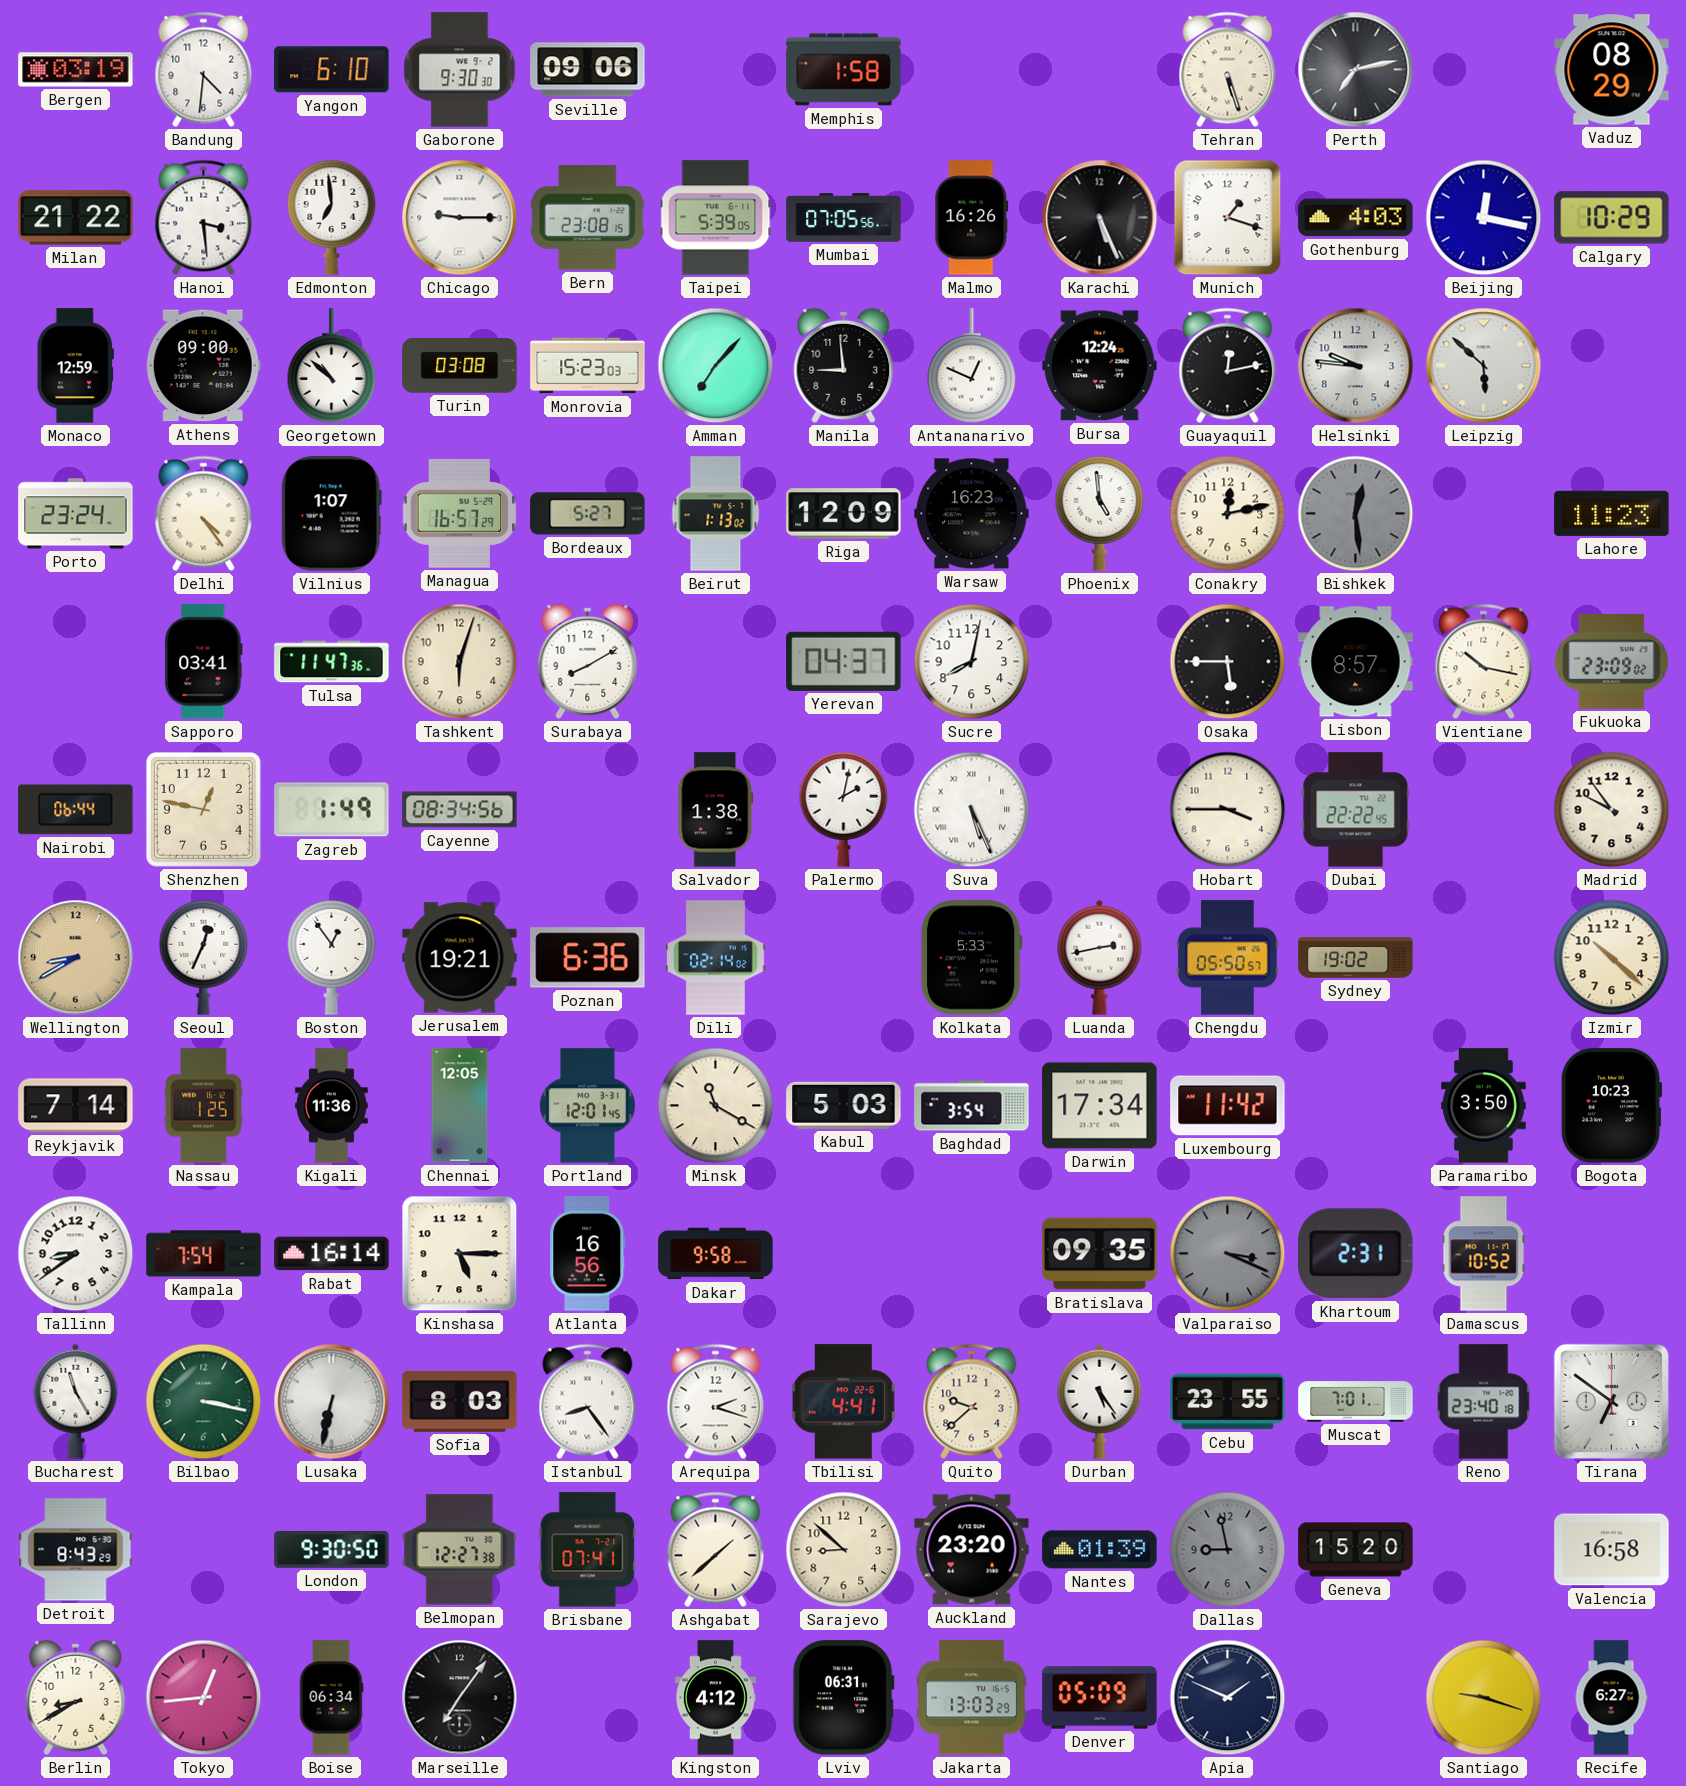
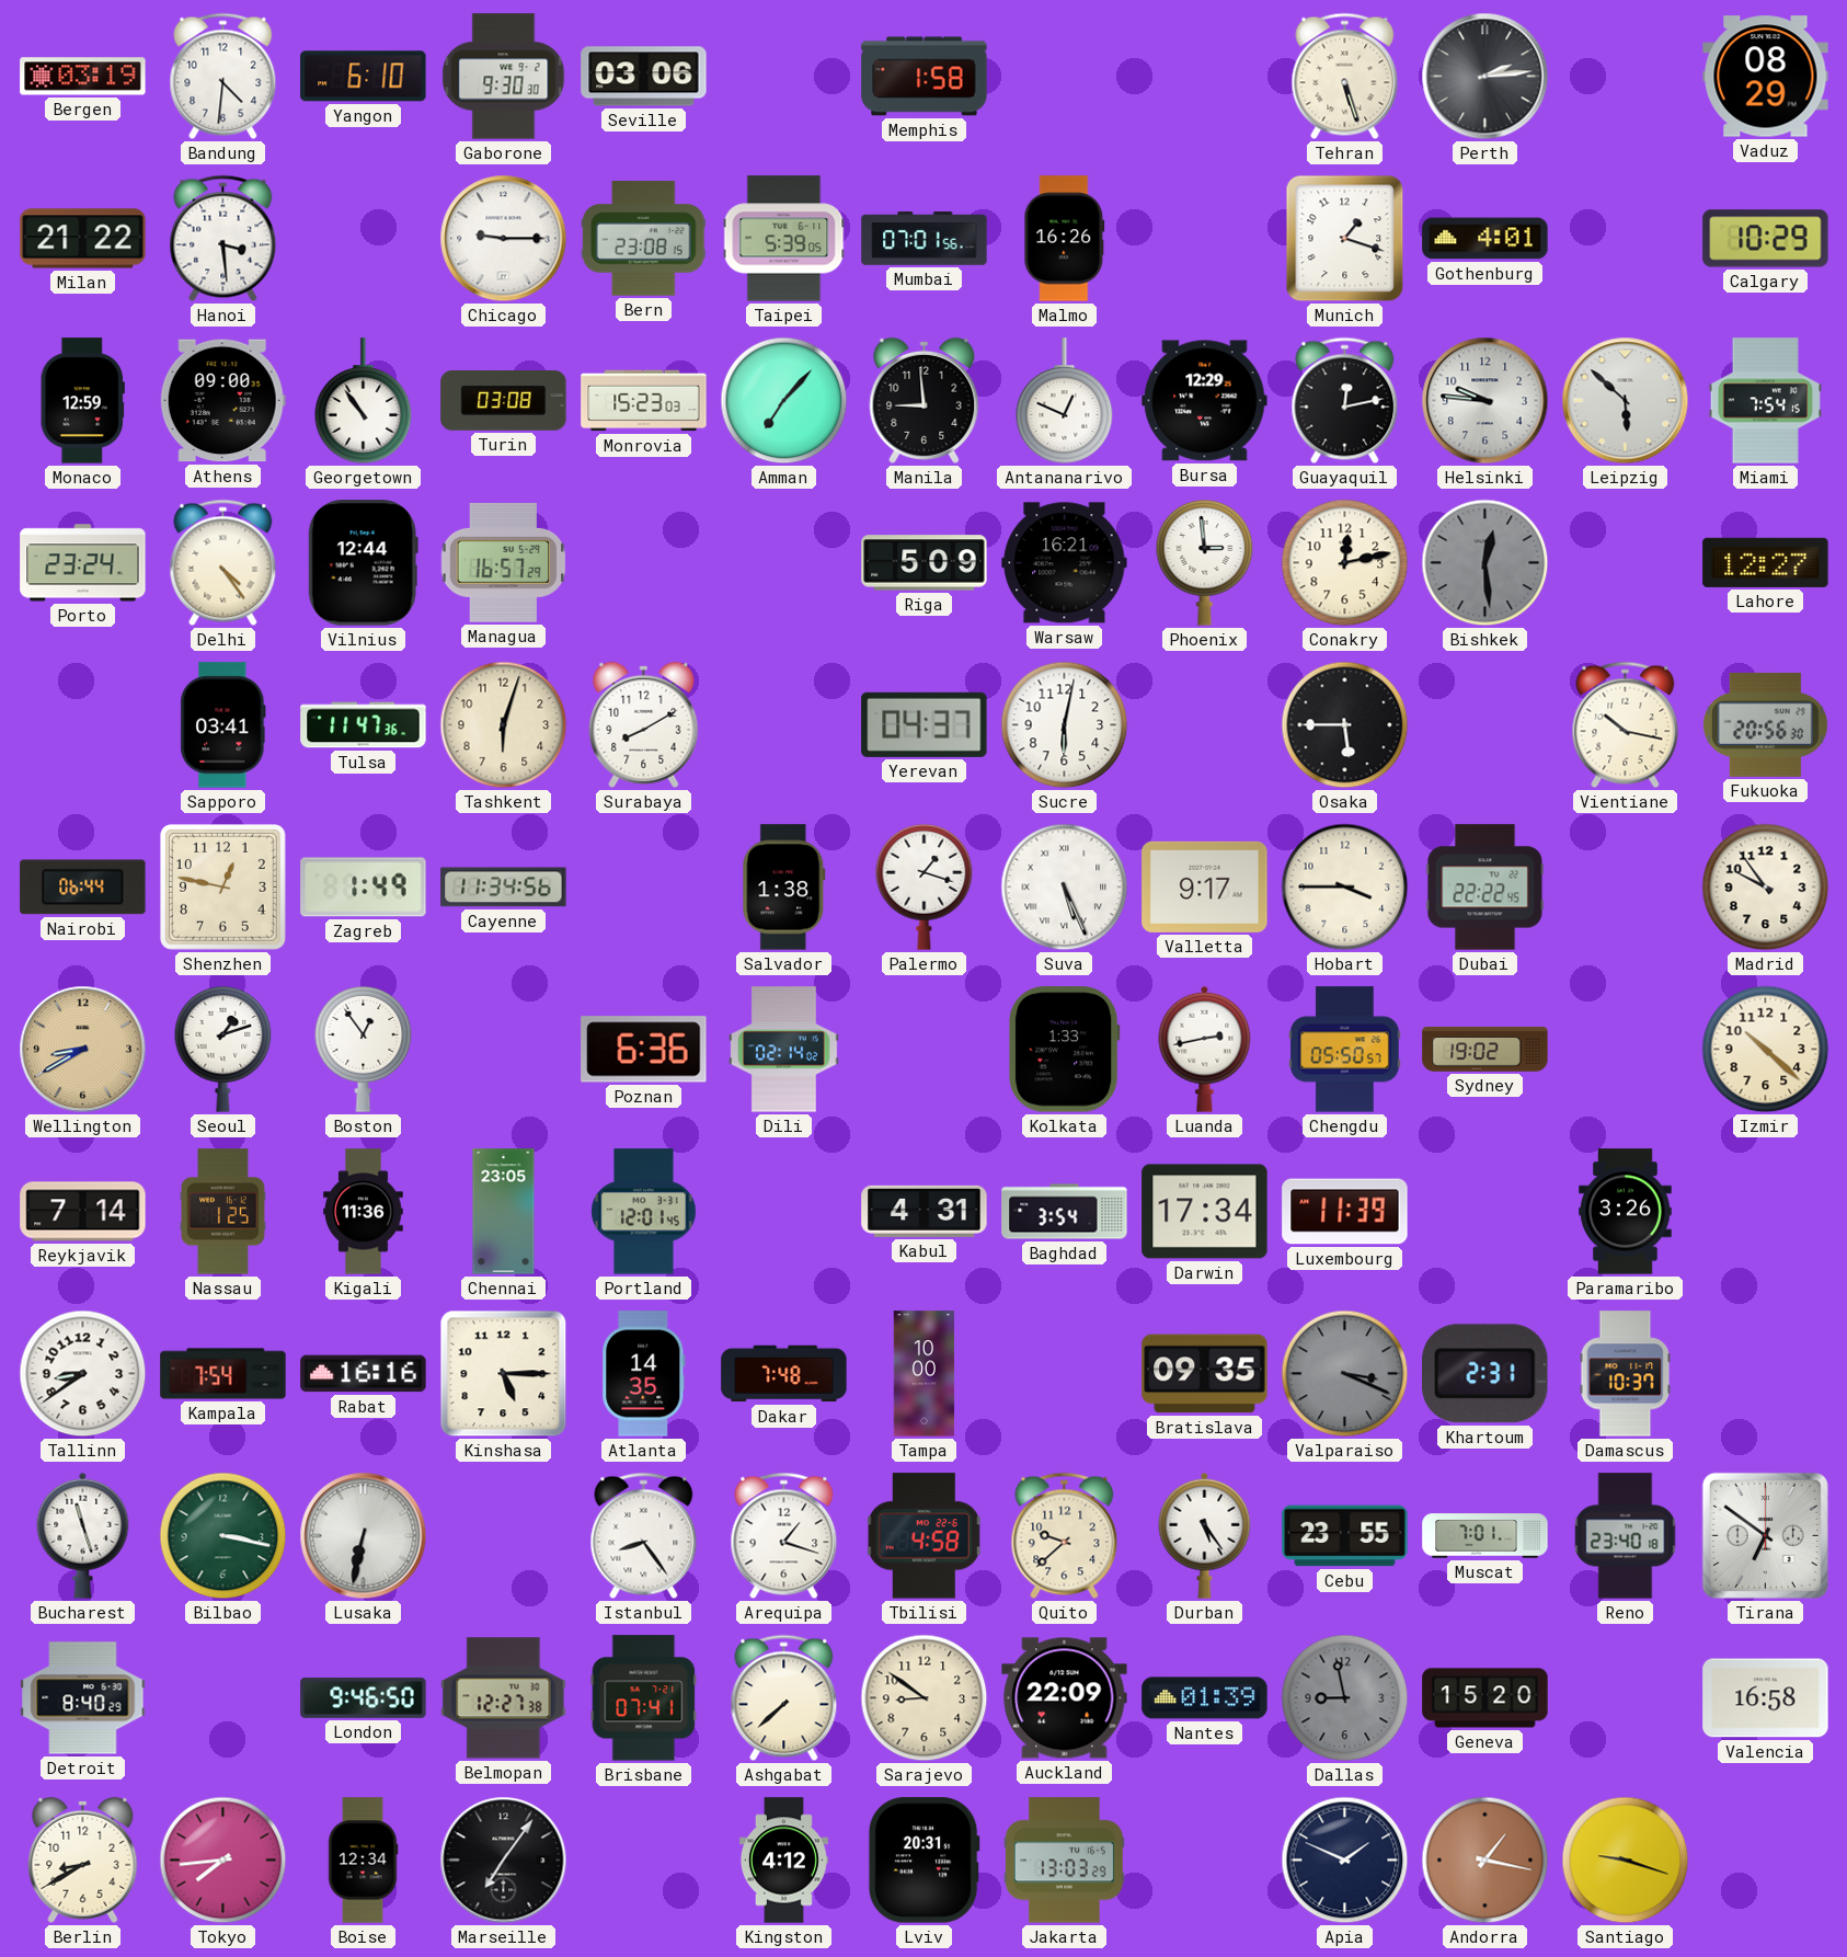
Seville: 09:06 -> 03:06
Perth: 7:13 -> 2:14
Edmonton: 6:59 -> none
Mumbai: 07:05 -> 07:01
Karachi: 5:26 -> none
Gothenburg: 4:03 -> 4:01
Beijing: 12:17 -> none
Georgetown: 10:52 -> 10:54
Bursa: 12:24 -> 12:29
Miami: none -> 7:54
Vilnius: 1:07 -> 12:44
Bordeaux: 5:27 -> none
Beirut: 1:13 -> none
Riga: 12:09 -> 5:09
Warsaw: 16:23 -> 16:21
Phoenix: 4:59 -> 2:59
Lahore: 11:23 -> 12:27
Sucre: 8:02 -> 6:02
Lisbon: 8:57 -> none
Fukuoka: 23:09 -> 20:56
Cayenne: 08:34 -> 11:34
Palermo: 2:02 -> 1:18
Valletta: none -> 9:17
Seoul: 12:34 -> 1:12
Jerusalem: 19:21 -> none
Kolkata: 5:33 -> 1:33
Chennai: 12:05 -> 23:05
Minsk: 11:20 -> none
Kabul: 5:03 -> 4:31
Luxembourg: 11:42 -> 11:39
Paramaribo: 3:50 -> 3:26
Bogota: 10:23 -> none
Rabat: 16:14 -> 16:16
Atlanta: 16:56 -> 14:35
Dakar: 9:58 -> 7:48
Tampa: none -> 10:00
Damascus: 10:52 -> 10:37
Bucharest: 11:25 -> 11:27
Sofia: 8:03 -> none
Arequipa: 2:18 -> 1:18
Tbilisi: 4:41 -> 4:58
Detroit: 8:43 -> 8:40
London: 9:30 -> 9:46
Ashgabat: 1:38 -> 7:38
Sarajevo: 8:52 -> 8:51
Auckland: 23:20 -> 22:09
Tokyo: 12:44 -> 7:44
Boise: 06:34 -> 12:34
Lviv: 06:31 -> 20:31
Denver: 05:09 -> none
Andorra: none -> 1:17
Recife: 6:27 -> none
